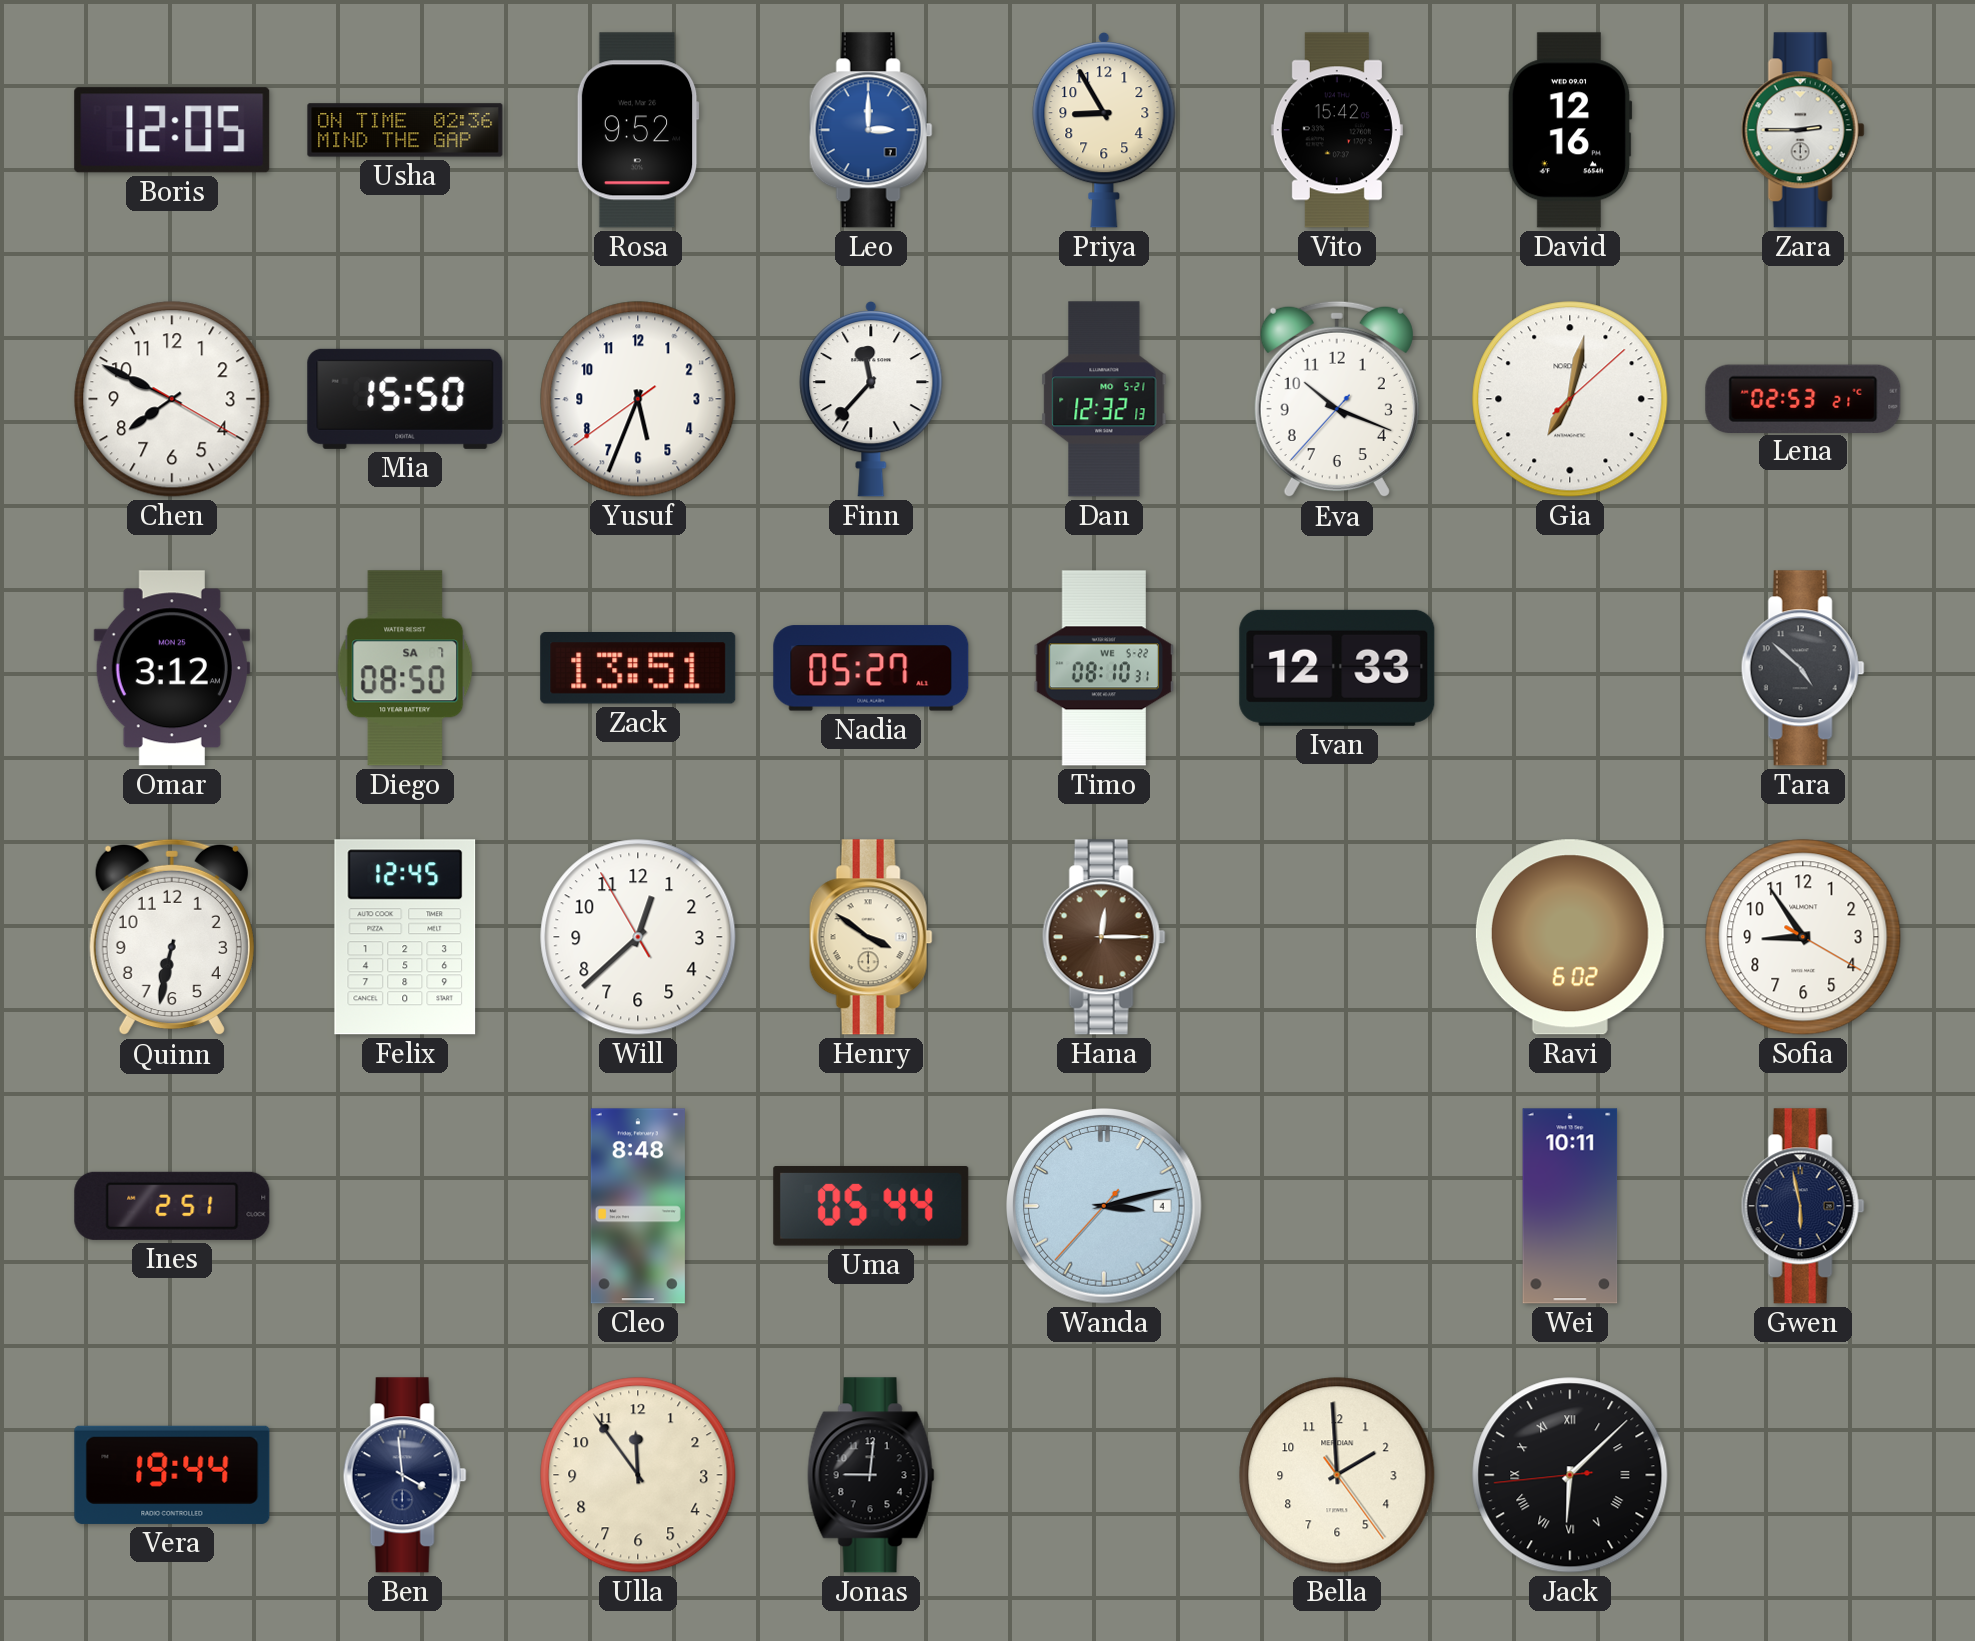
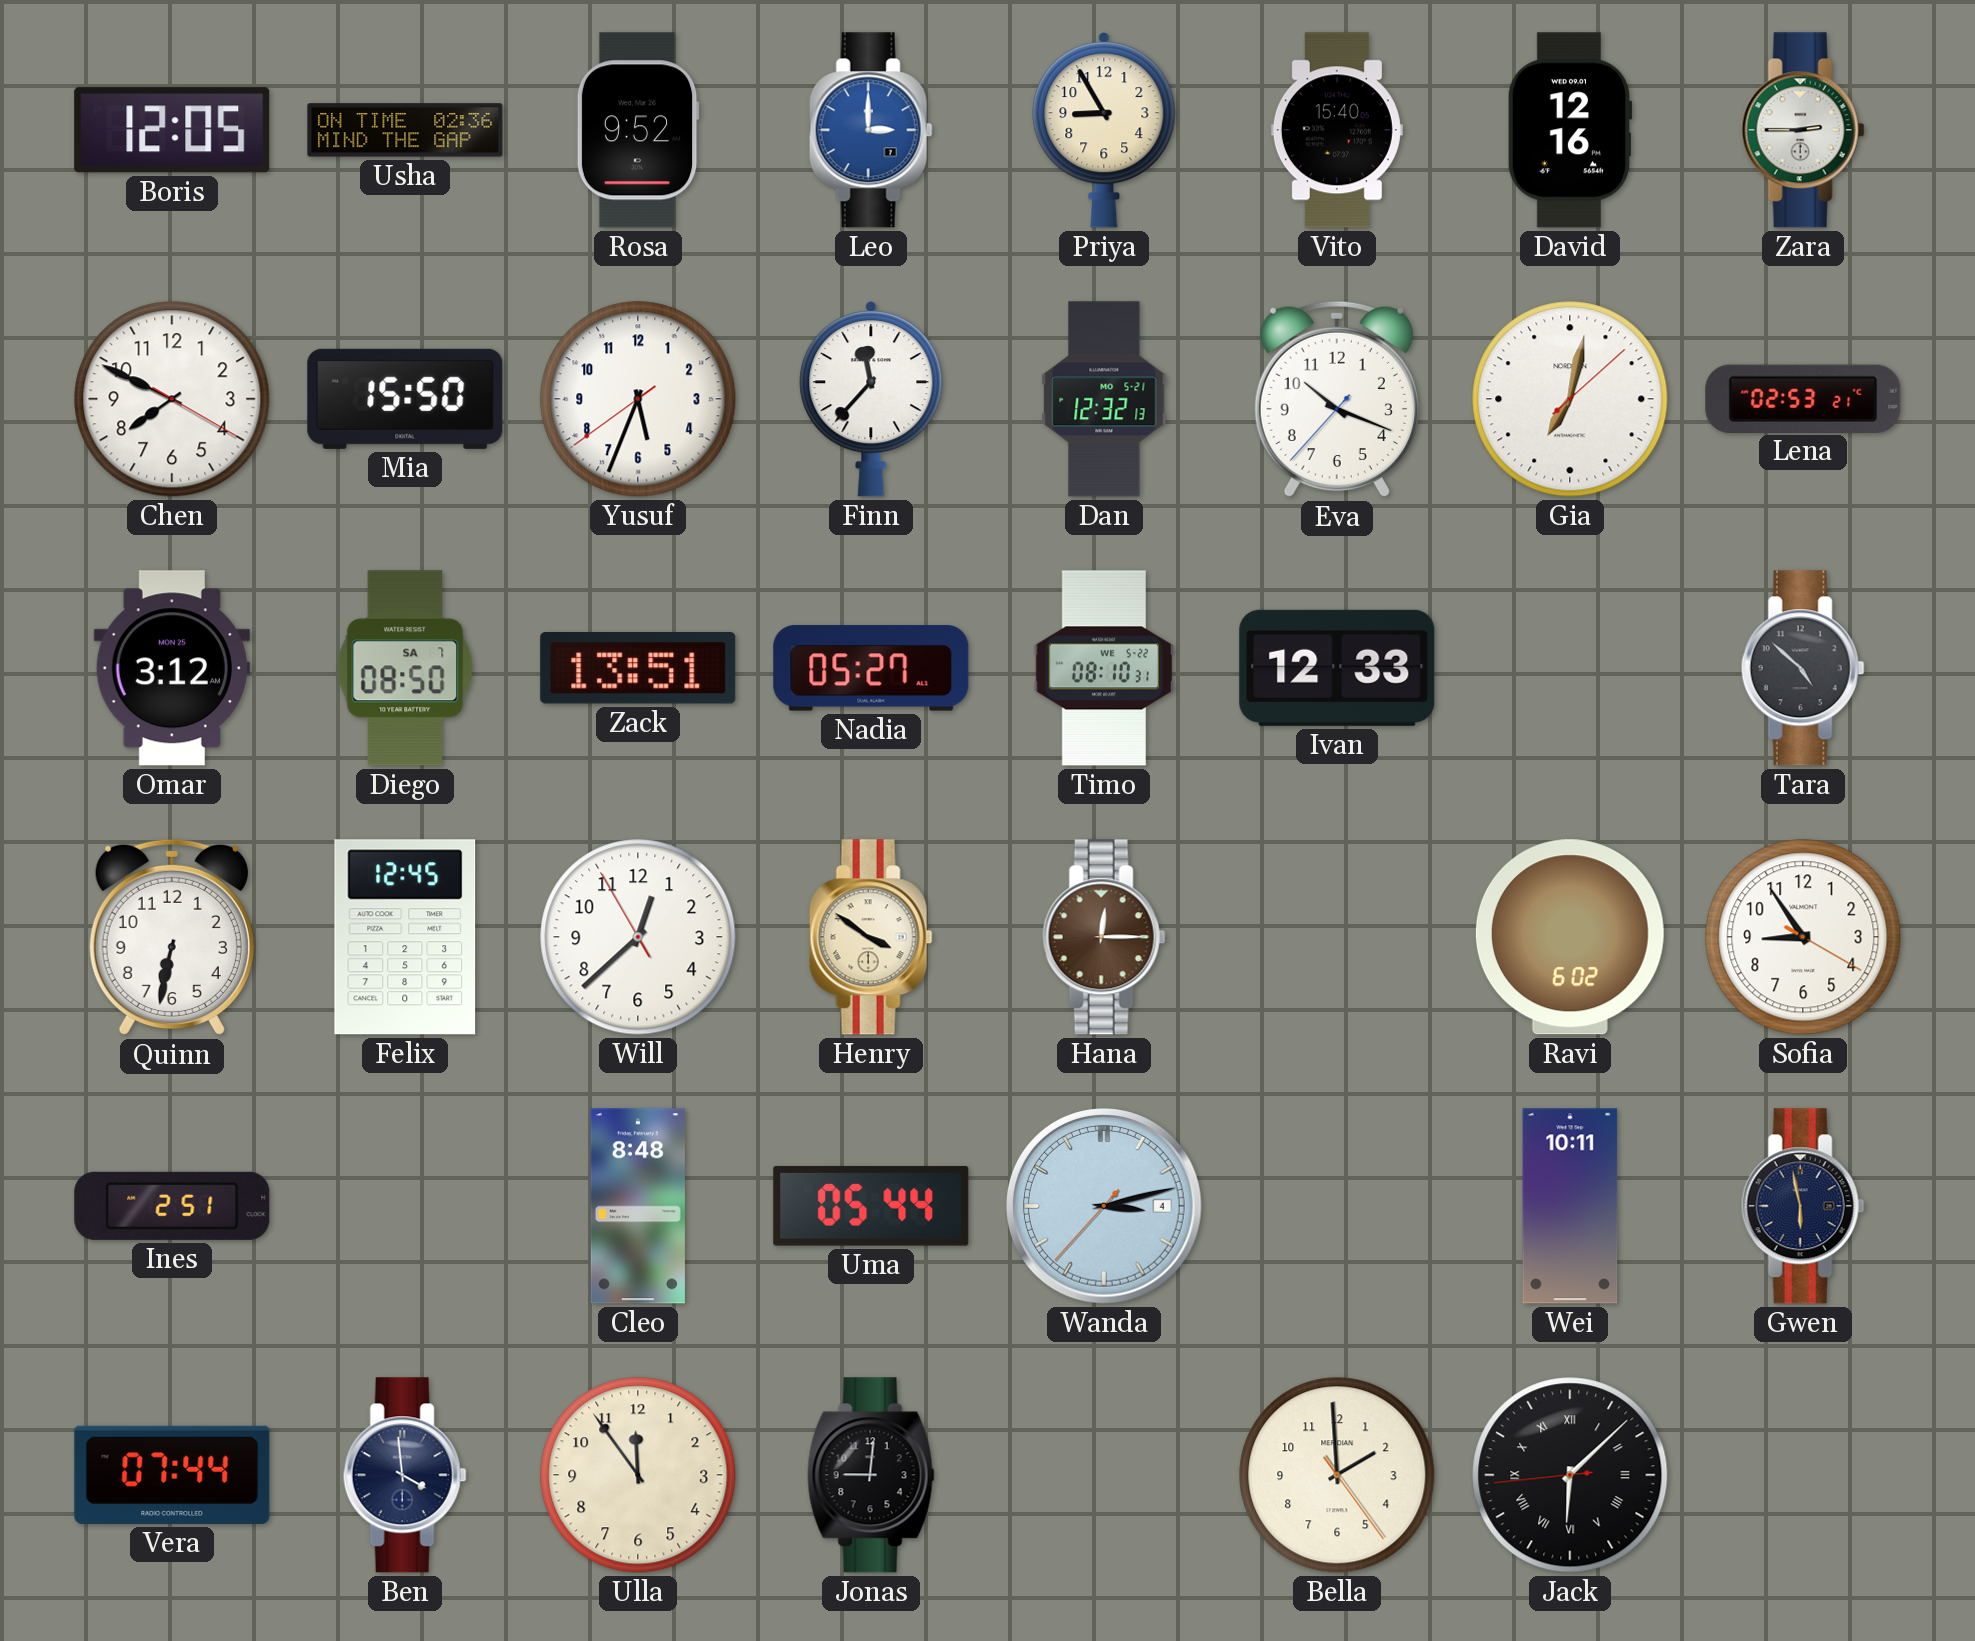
Vito: 15:42 -> 15:40
Vera: 19:44 -> 07:44
